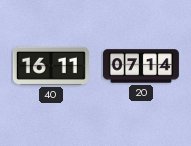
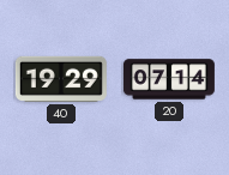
40: 16:11 -> 19:29
